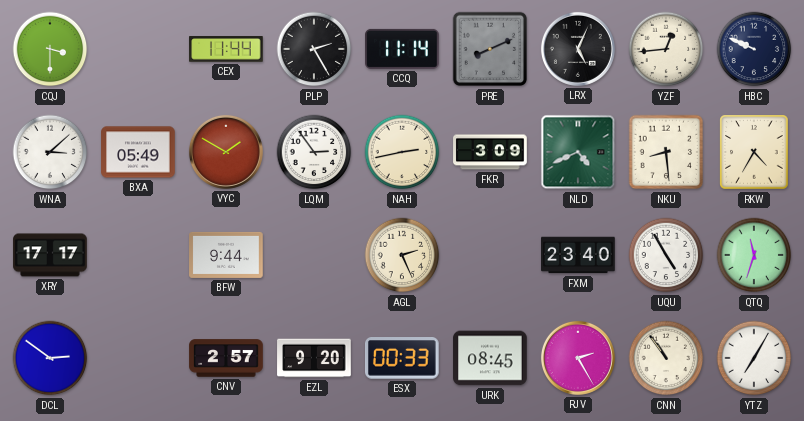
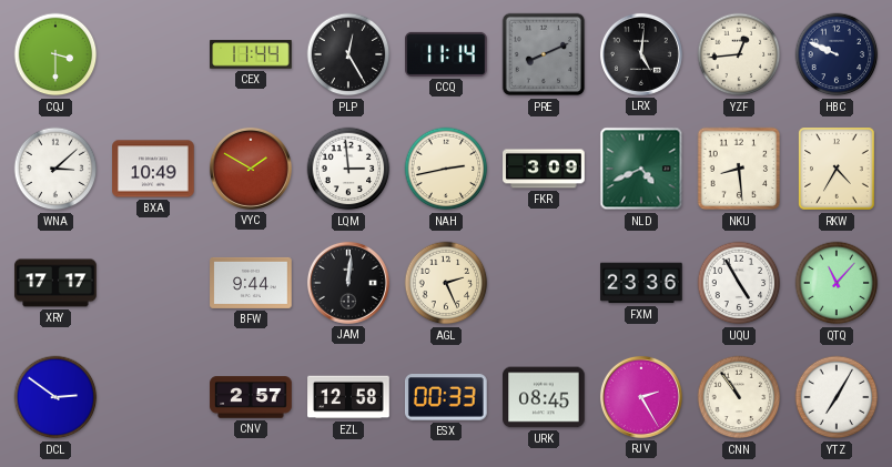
PLP: 2:25 -> 12:25
LRX: 5:04 -> 5:01
BXA: 05:49 -> 10:49
LQM: 2:54 -> 2:59
JAM: none -> 12:01
FXM: 23:40 -> 23:36
QTQ: 11:33 -> 11:07
EZL: 9:20 -> 12:58
